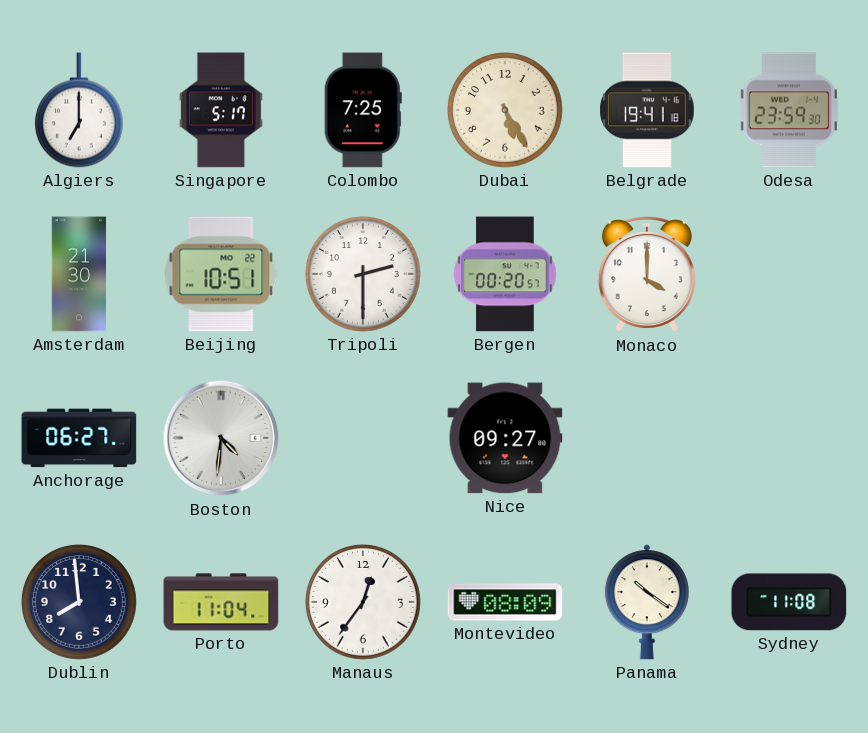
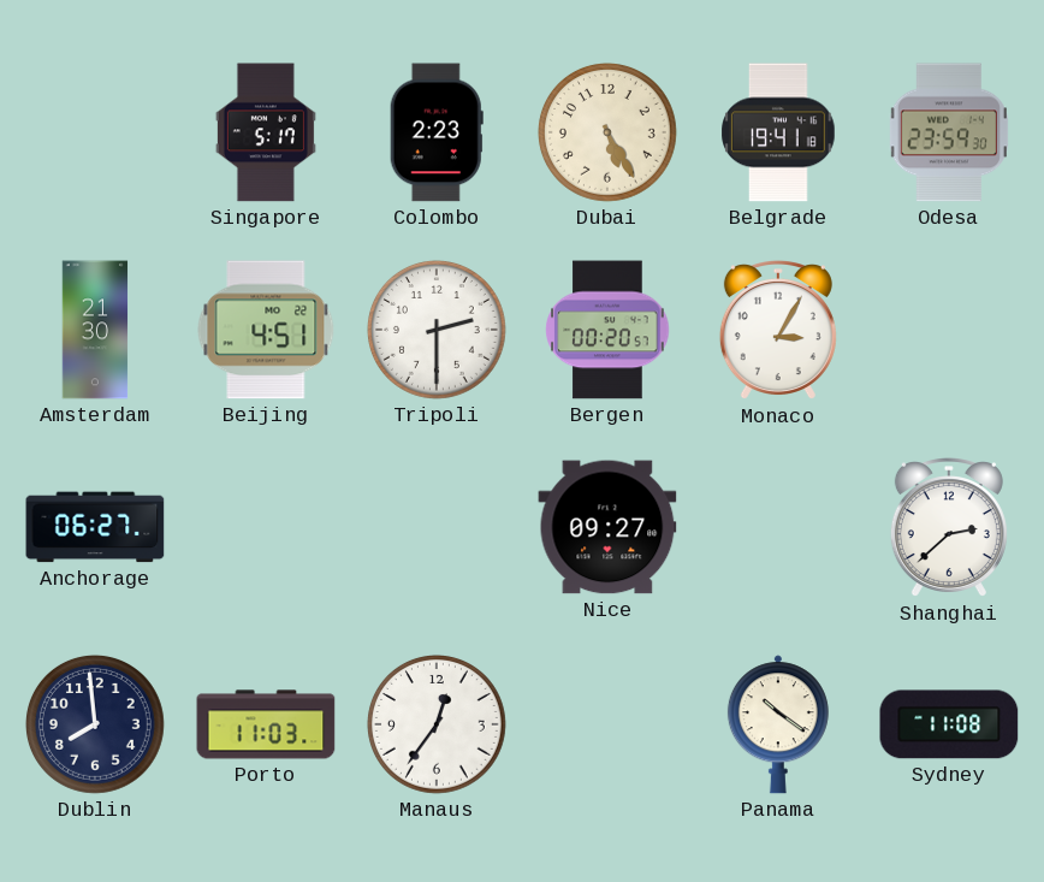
Algiers: 7:00 -> none
Colombo: 7:25 -> 2:23
Beijing: 10:51 -> 4:51
Monaco: 4:00 -> 3:05
Boston: 4:31 -> none
Shanghai: none -> 2:38
Porto: 11:04 -> 11:03
Montevideo: 08:09 -> none
